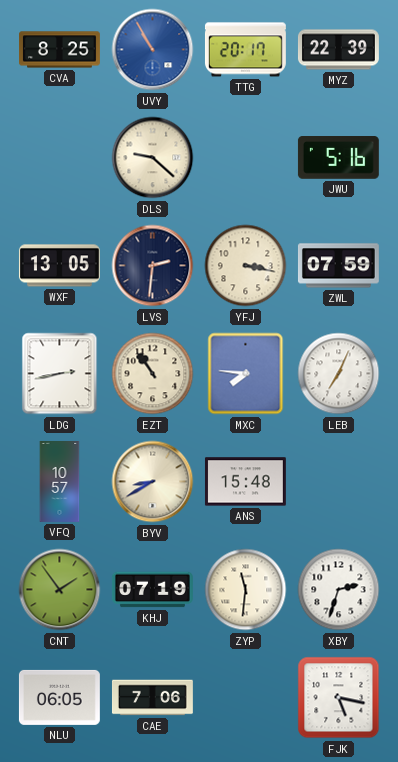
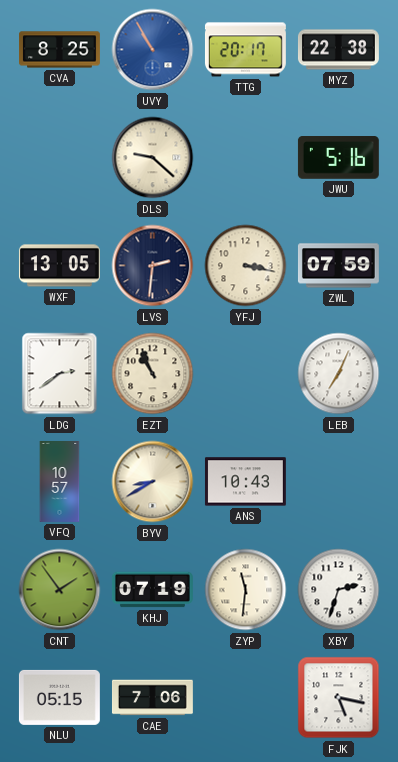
MYZ: 22:39 -> 22:38
LDG: 2:43 -> 2:39
EZT: 10:54 -> 10:56
MXC: 7:46 -> none
ANS: 15:48 -> 10:43
NLU: 06:05 -> 05:15
